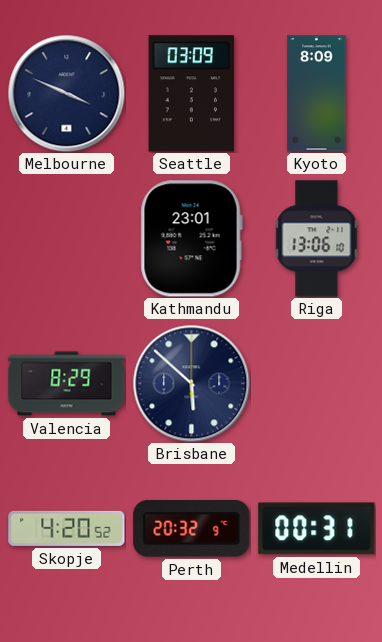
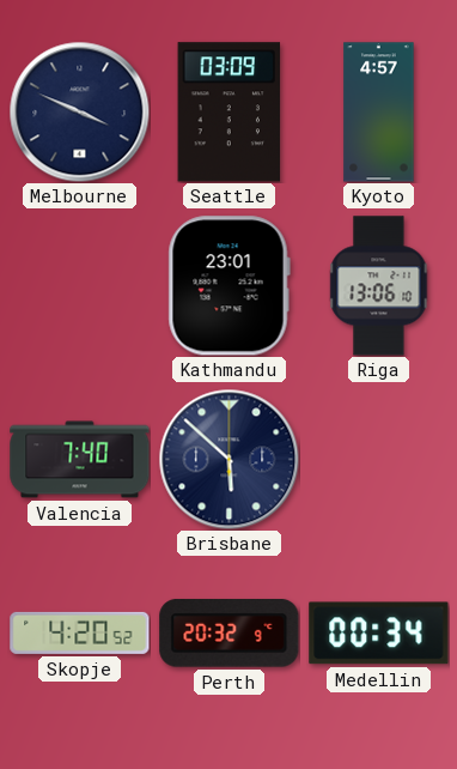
Kyoto: 8:09 -> 4:57
Valencia: 8:29 -> 7:40
Medellin: 00:31 -> 00:34
